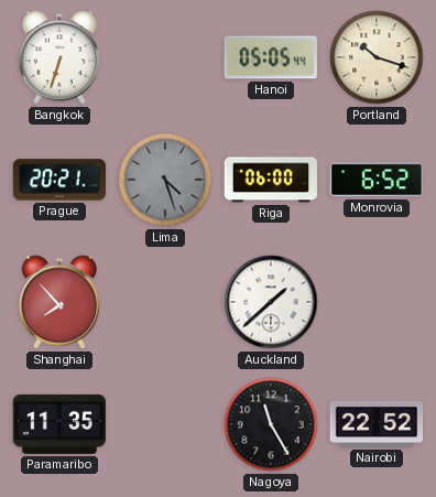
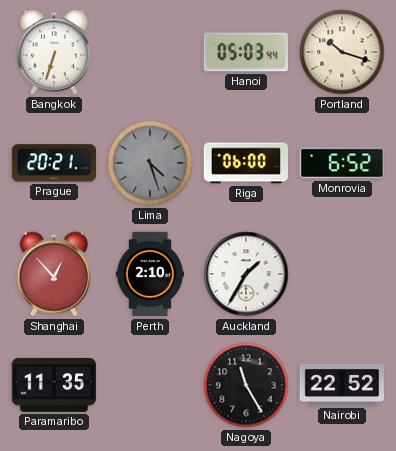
Hanoi: 05:05 -> 05:03
Shanghai: 7:53 -> 12:53
Perth: none -> 2:10
Auckland: 1:38 -> 1:35
